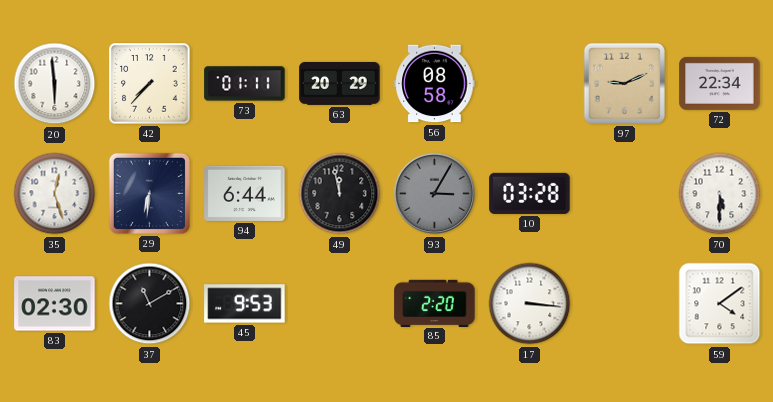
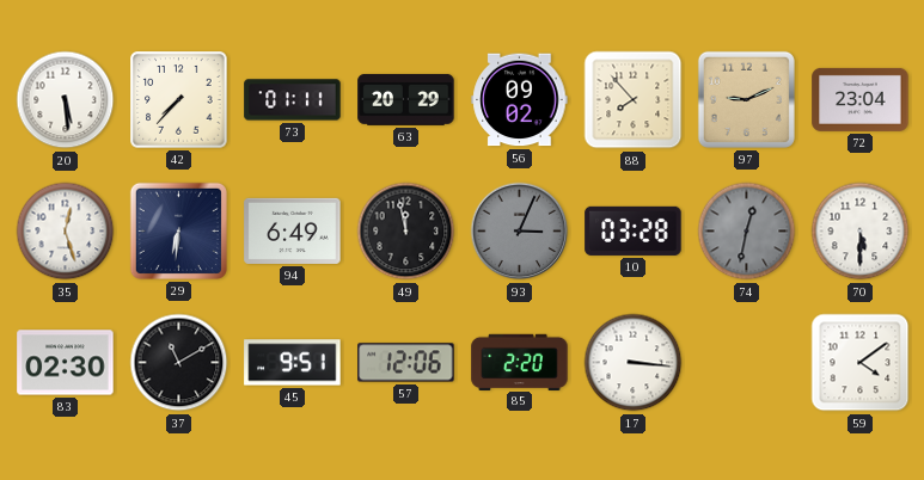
20: 5:59 -> 5:29
56: 08:58 -> 09:02
88: none -> 7:53
72: 22:34 -> 23:04
94: 6:44 -> 6:49
93: 3:05 -> 3:04
74: none -> 12:32
45: 9:53 -> 9:51
57: none -> 12:06
